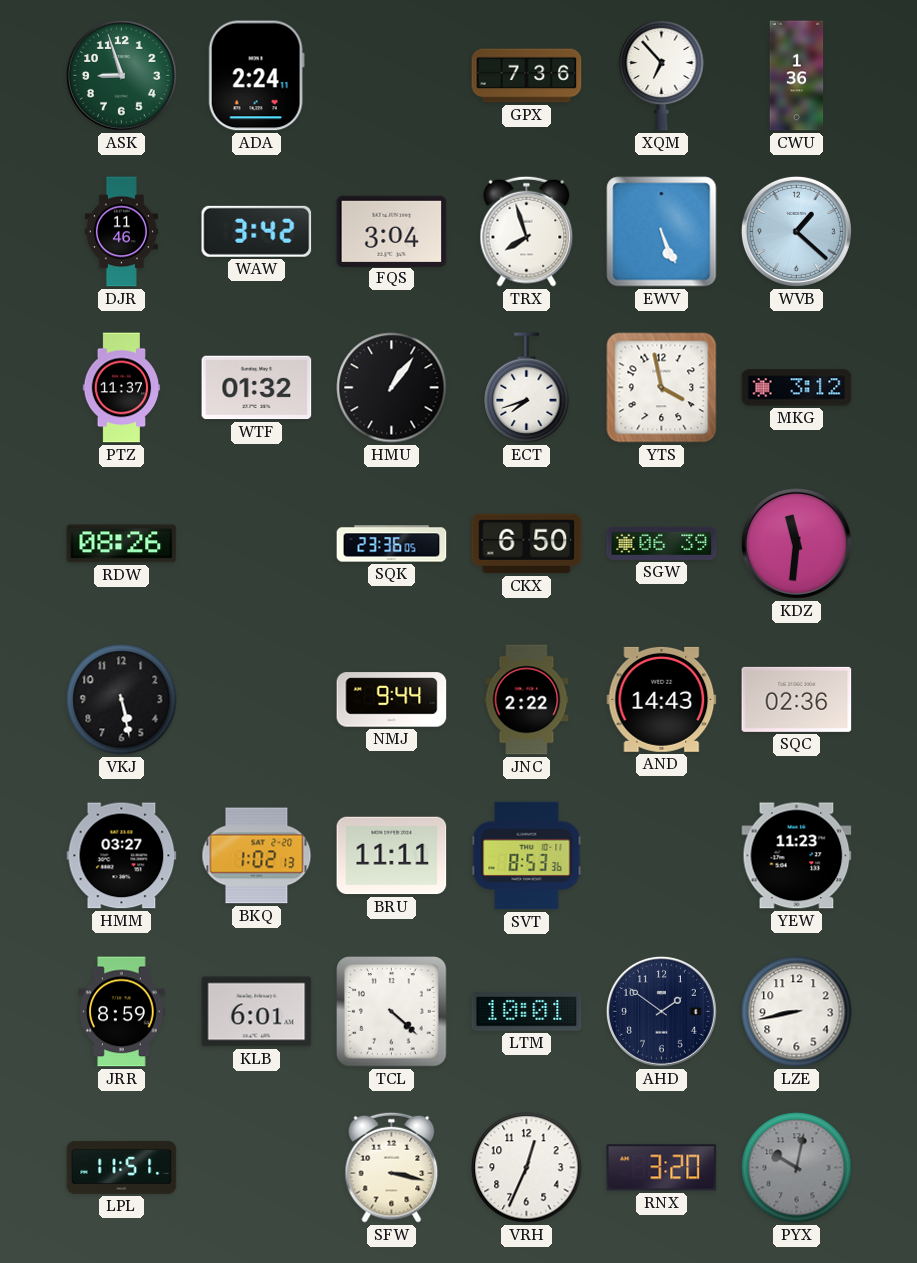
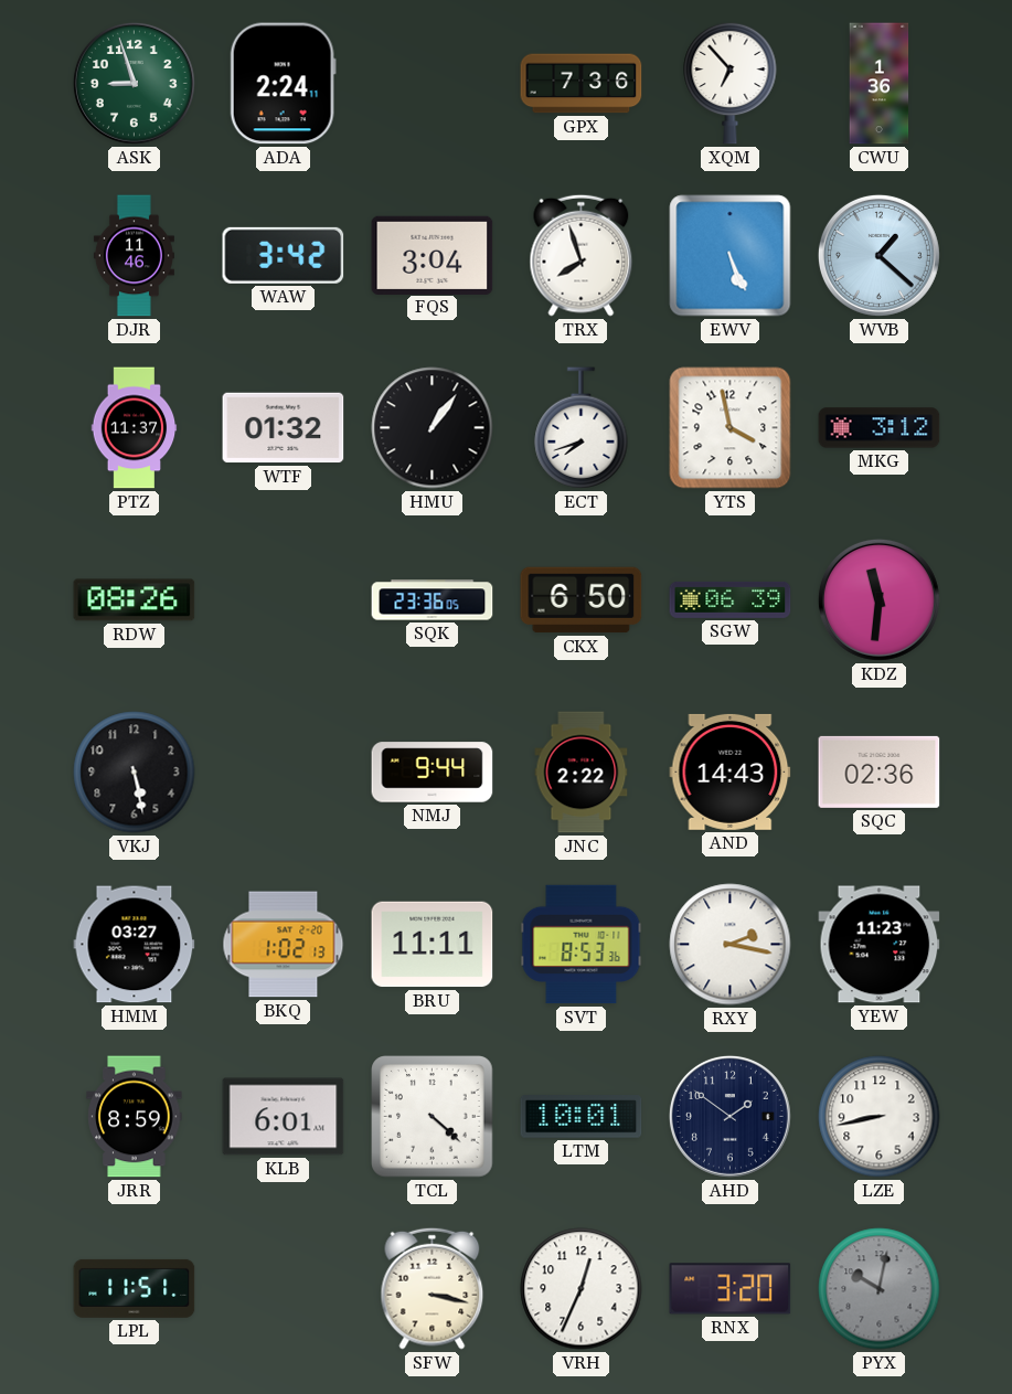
RXY: none -> 2:17
